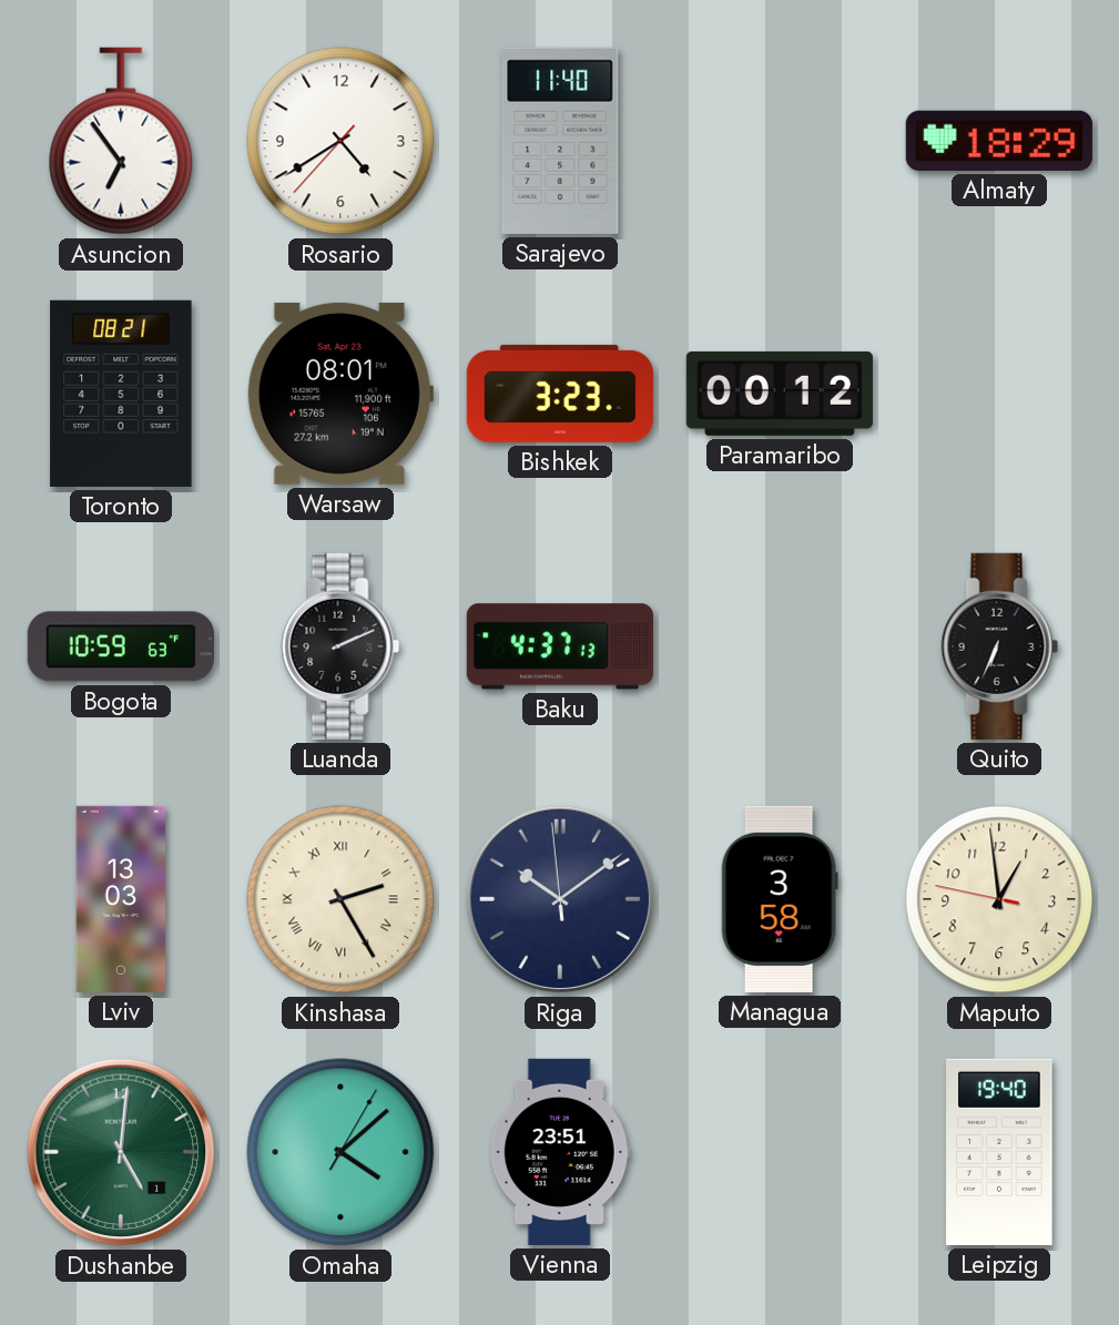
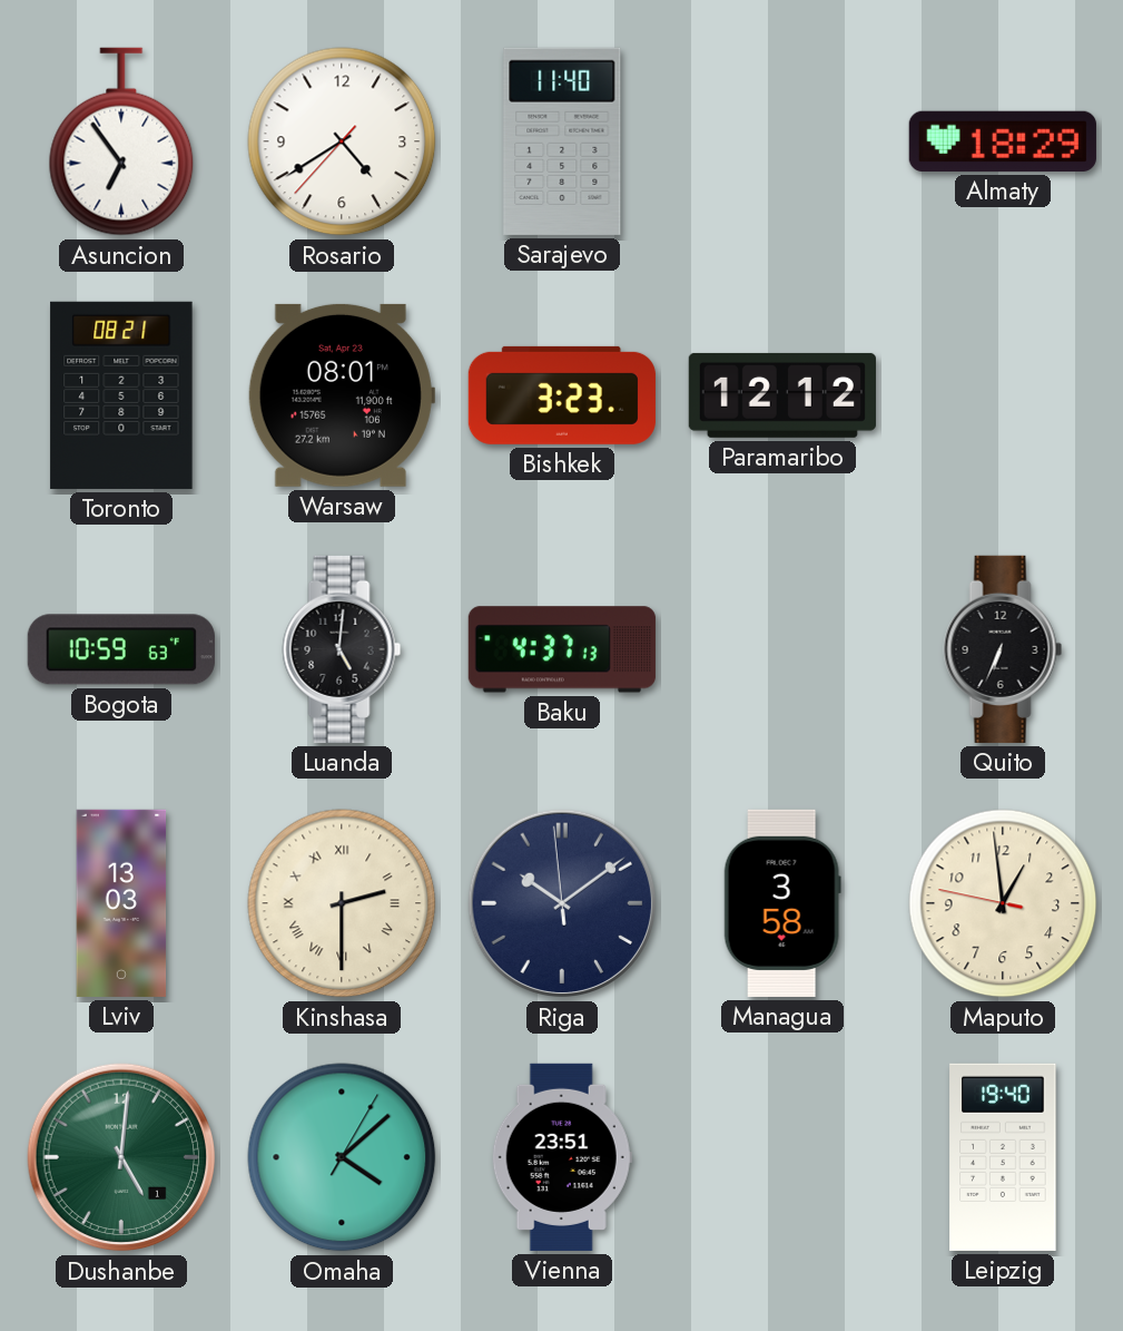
Paramaribo: 00:12 -> 12:12
Luanda: 2:11 -> 5:01
Kinshasa: 2:25 -> 2:30
